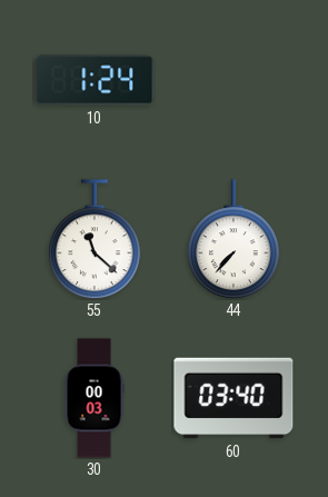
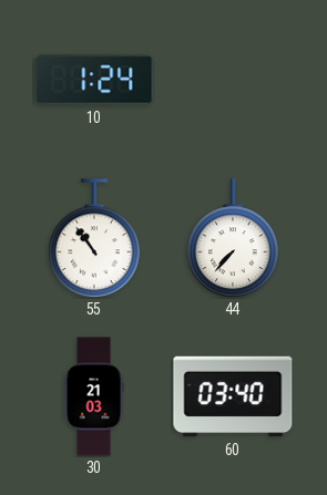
55: 11:22 -> 10:54
30: 00:03 -> 21:03
